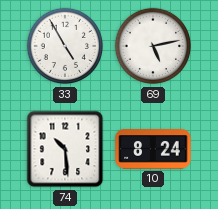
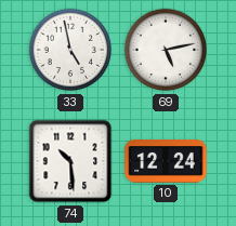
33: 4:55 -> 4:58
10: 8:24 -> 12:24
